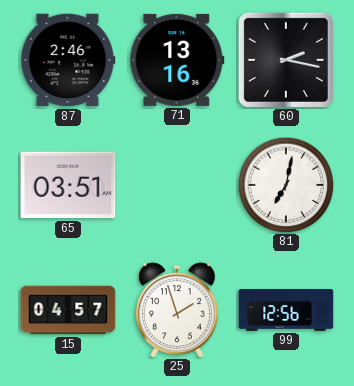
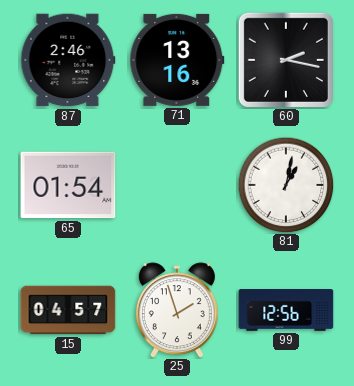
65: 03:51 -> 01:54
81: 7:02 -> 1:02
